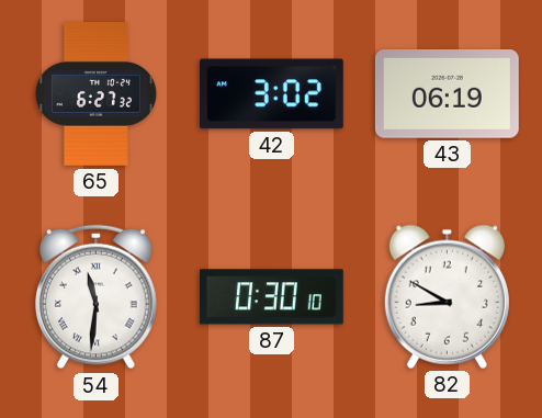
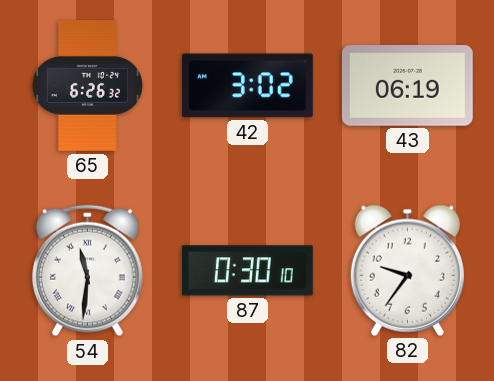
65: 6:27 -> 6:26
82: 8:50 -> 9:36
